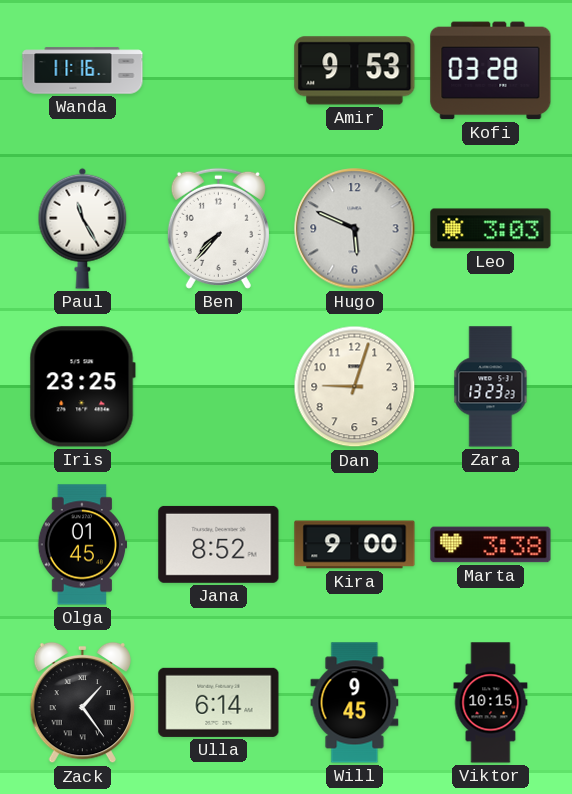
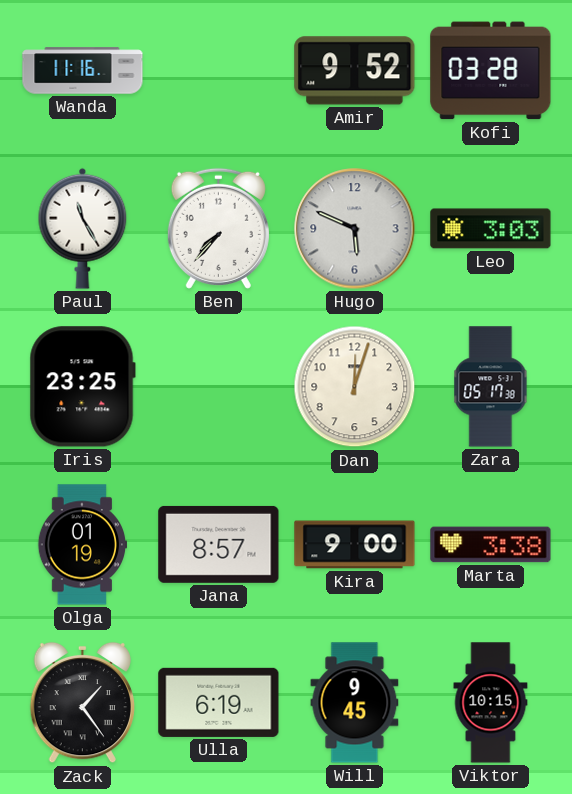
Amir: 9:53 -> 9:52
Dan: 9:03 -> 12:03
Zara: 13:23 -> 05:17
Olga: 01:45 -> 01:19
Jana: 8:52 -> 8:57
Ulla: 6:14 -> 6:19
